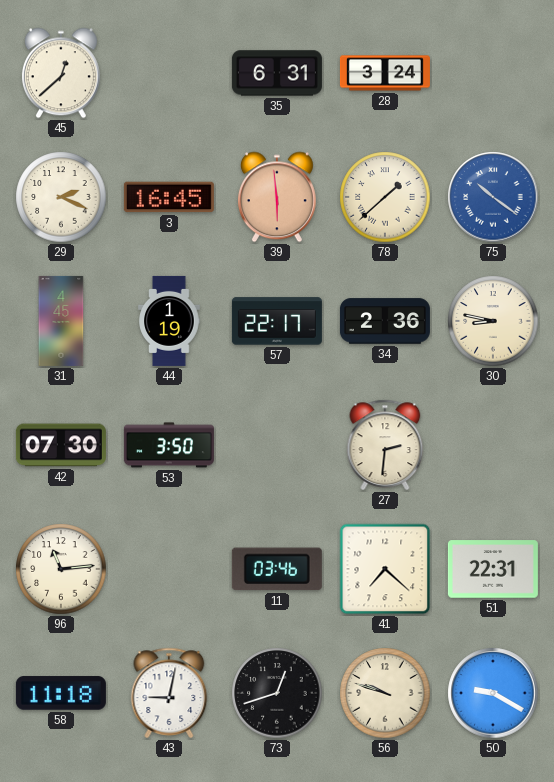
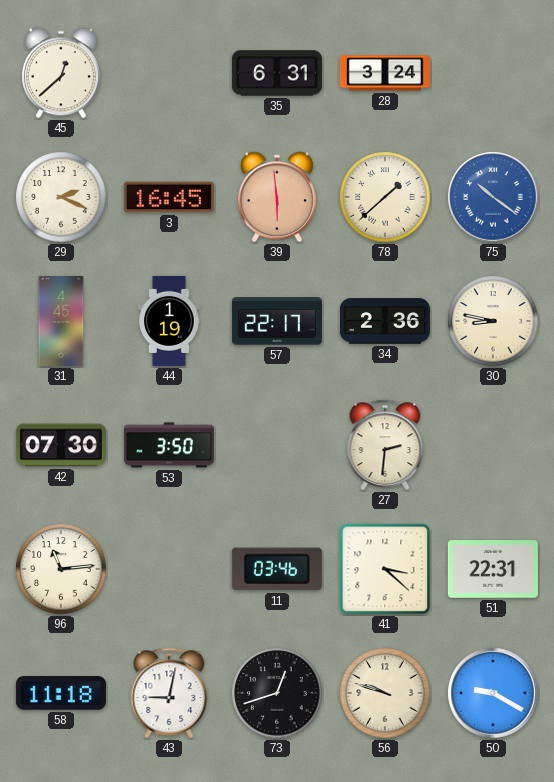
41: 7:22 -> 3:22
